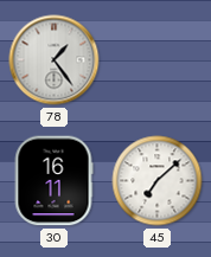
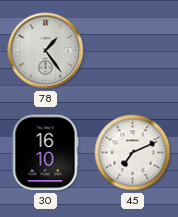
30: 16:11 -> 16:10
45: 7:08 -> 7:11
